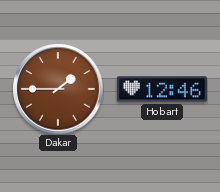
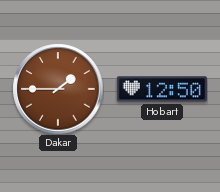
Hobart: 12:46 -> 12:50
